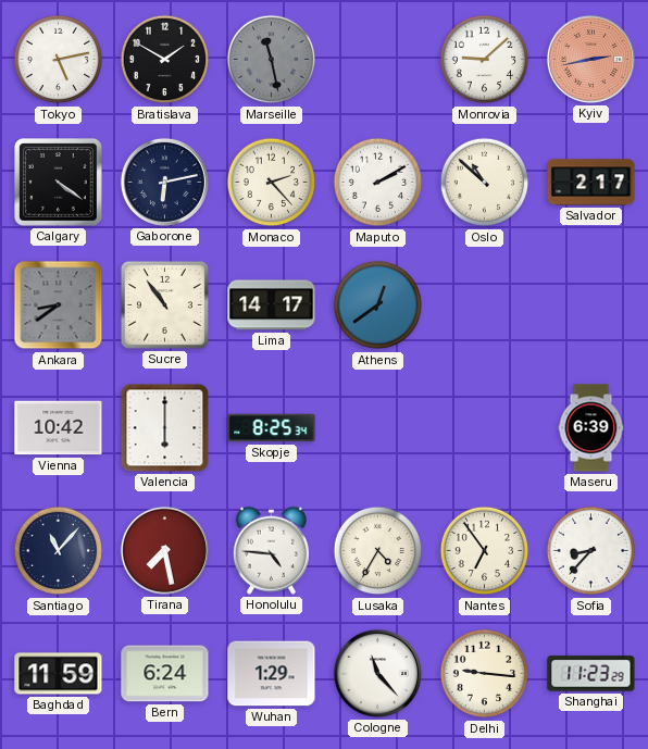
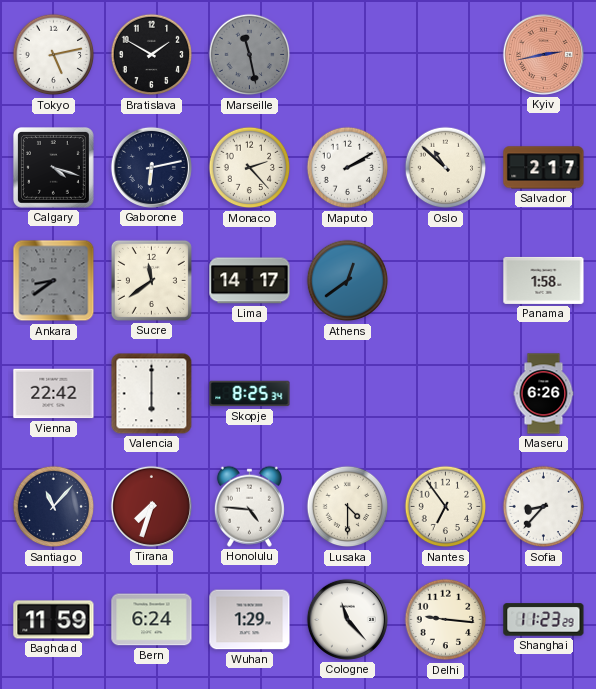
Monrovia: 9:08 -> none
Calgary: 4:21 -> 4:18
Sucre: 10:54 -> 11:39
Panama: none -> 1:58
Vienna: 10:42 -> 22:42
Maseru: 6:39 -> 6:26
Tirana: 7:28 -> 7:33
Lusaka: 4:35 -> 4:30
